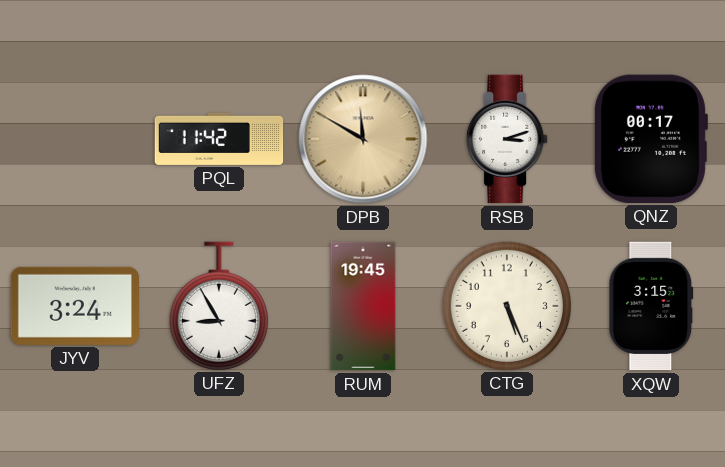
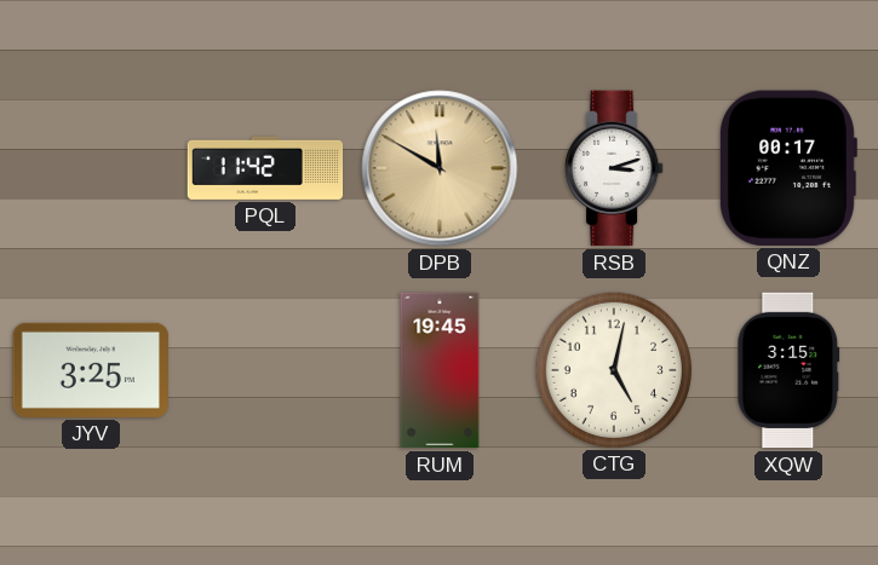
JYV: 3:24 -> 3:25
UFZ: 8:55 -> none
CTG: 5:26 -> 5:02
